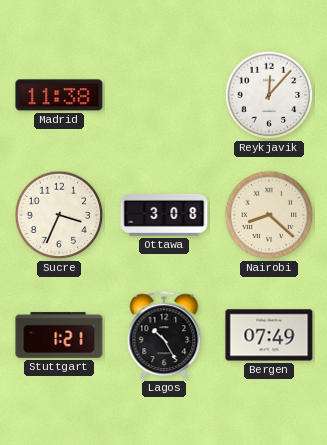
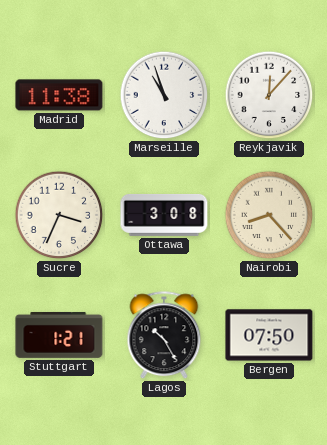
Marseille: none -> 10:57
Nairobi: 8:22 -> 8:23
Bergen: 07:49 -> 07:50
